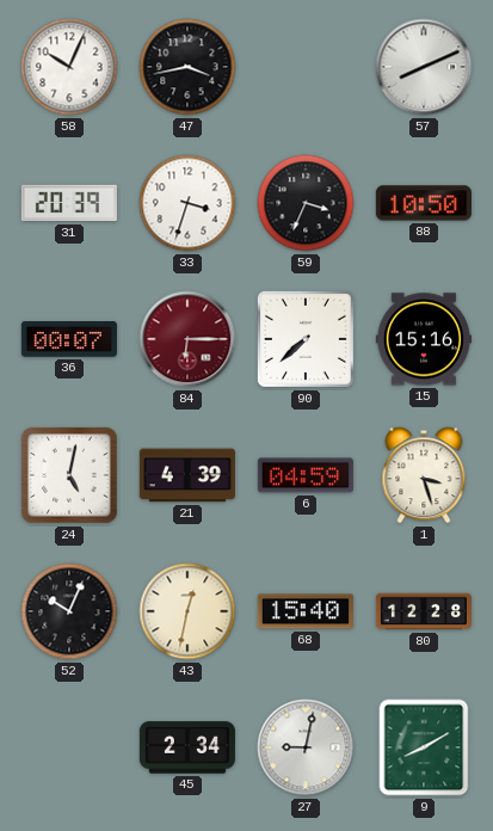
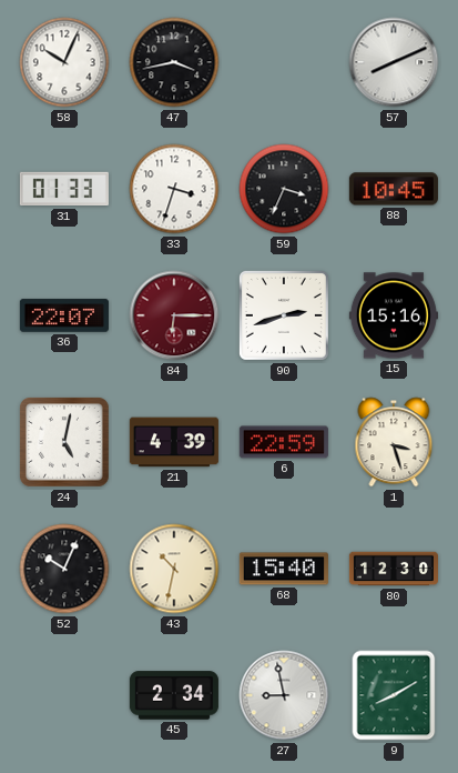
31: 20:39 -> 01:33
88: 10:50 -> 10:45
36: 00:07 -> 22:07
90: 7:38 -> 2:42
6: 04:59 -> 22:59
43: 12:32 -> 10:32
80: 12:28 -> 12:30
27: 9:02 -> 8:58
